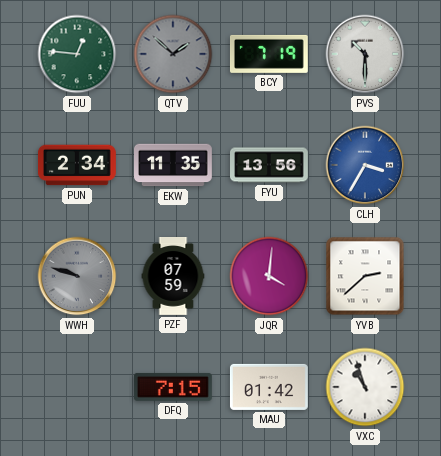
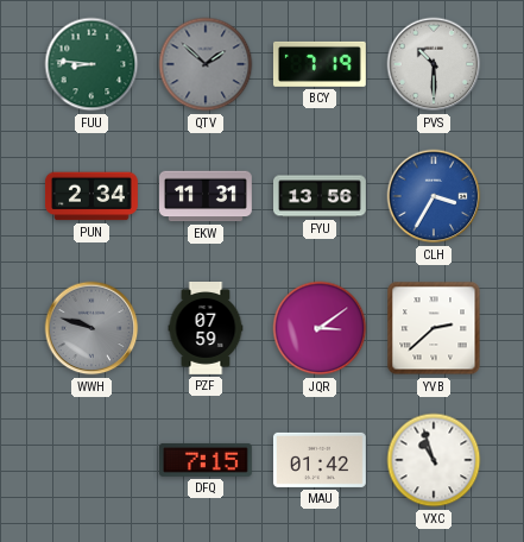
FUU: 12:46 -> 8:46
EKW: 11:35 -> 11:31
JQR: 4:01 -> 3:09
